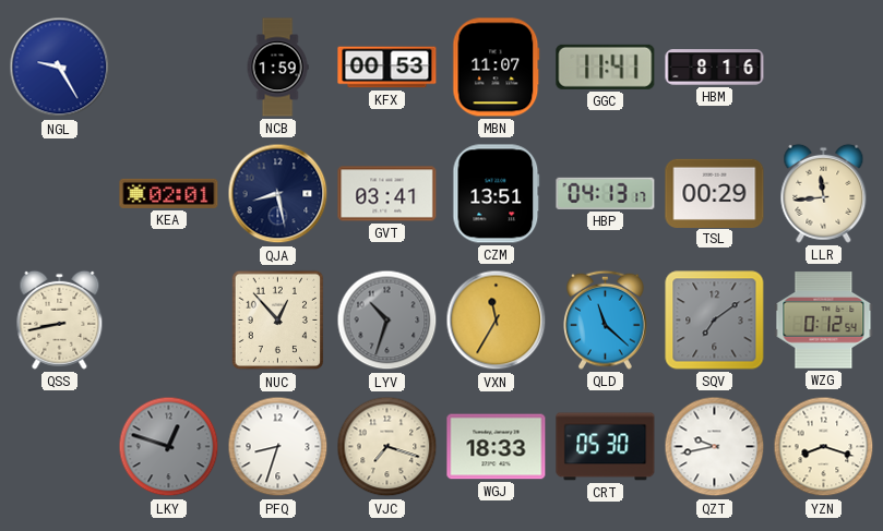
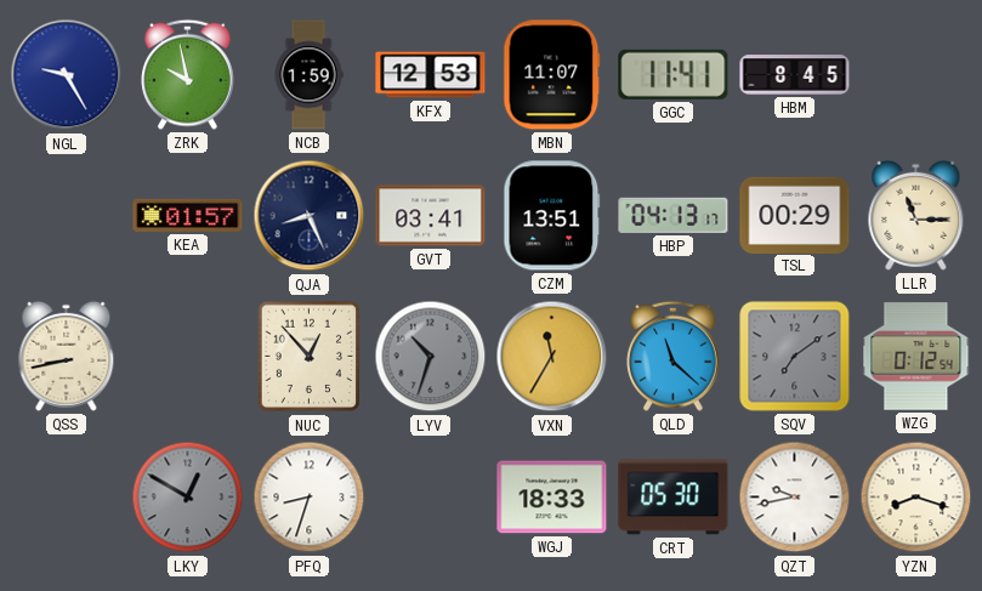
ZRK: none -> 9:58
KFX: 00:53 -> 12:53
HBM: 8:16 -> 8:45
KEA: 02:01 -> 01:57
QJA: 8:28 -> 8:26
LLR: 11:44 -> 11:15
LKY: 12:48 -> 12:50
VJC: 7:18 -> none
